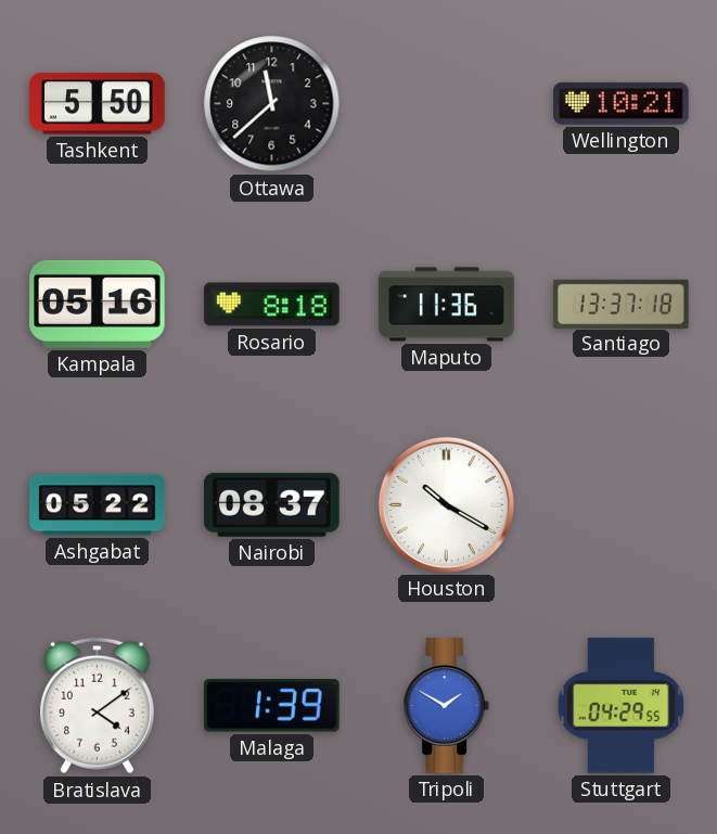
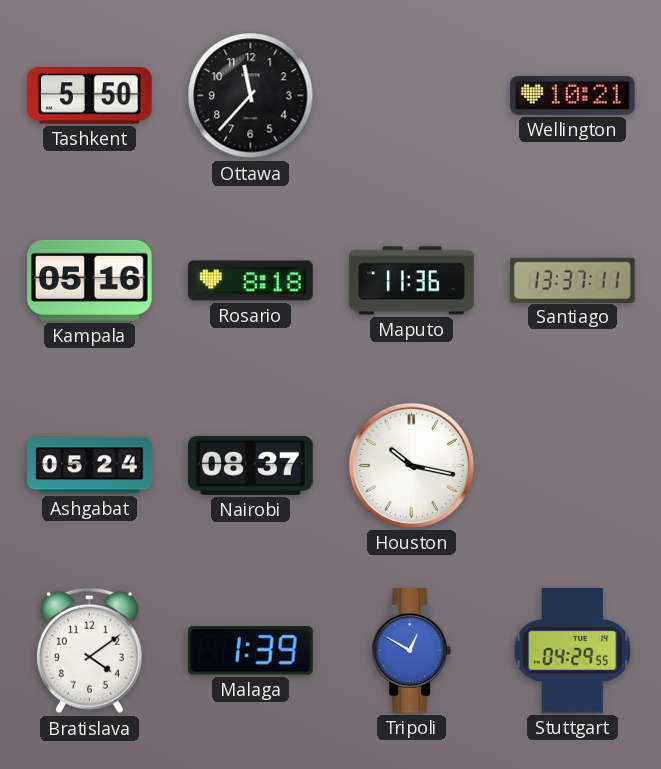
Ottawa: 11:38 -> 11:37
Santiago: 13:37:18 -> 13:37:11
Ashgabat: 05:22 -> 05:24
Houston: 10:20 -> 10:17
Tripoli: 1:50 -> 12:50
